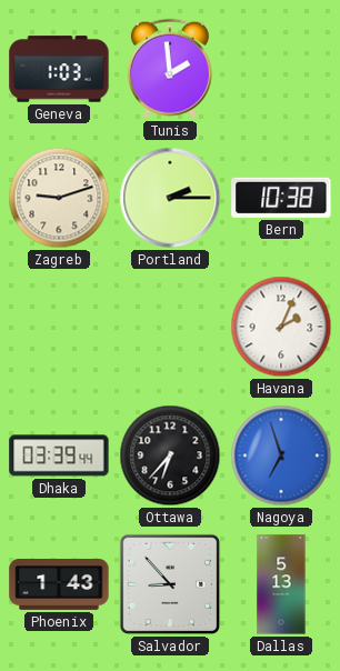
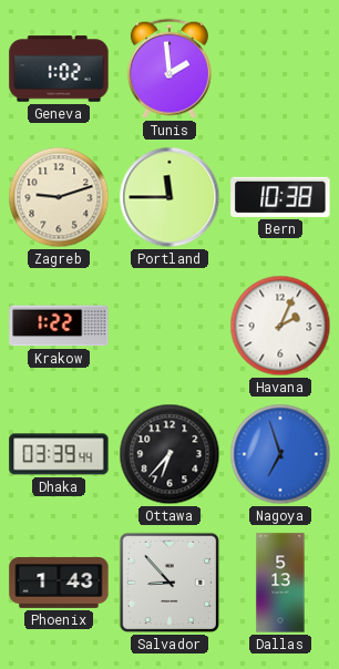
Geneva: 1:03 -> 1:02
Portland: 2:15 -> 11:45
Krakow: none -> 1:22
